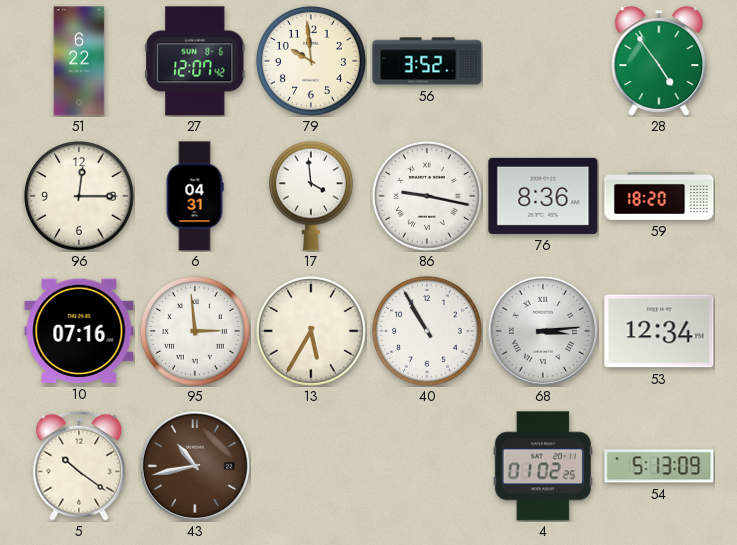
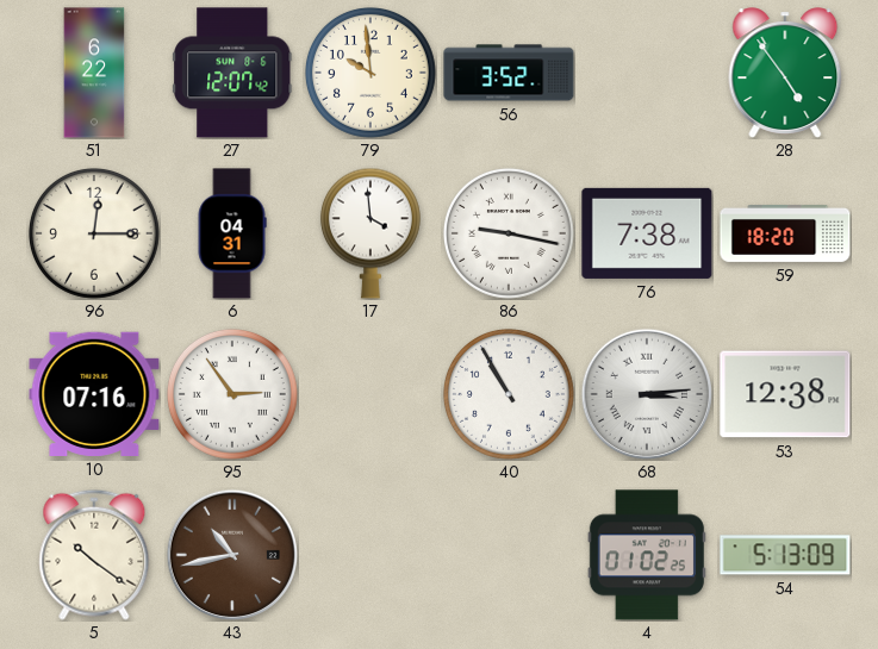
76: 8:36 -> 7:38
95: 2:59 -> 2:54
13: 5:35 -> none
53: 12:34 -> 12:38
